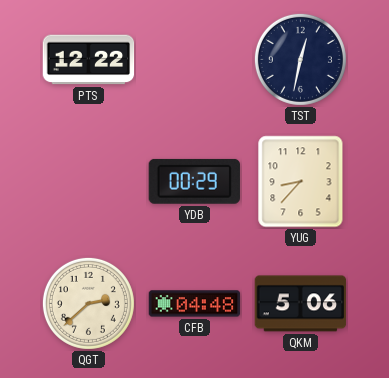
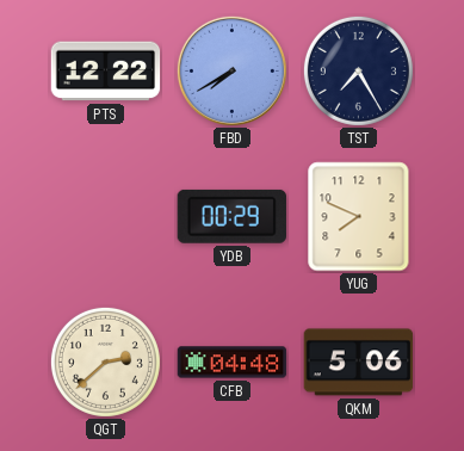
FBD: none -> 7:40
TST: 12:32 -> 7:25
YUG: 8:37 -> 7:49
